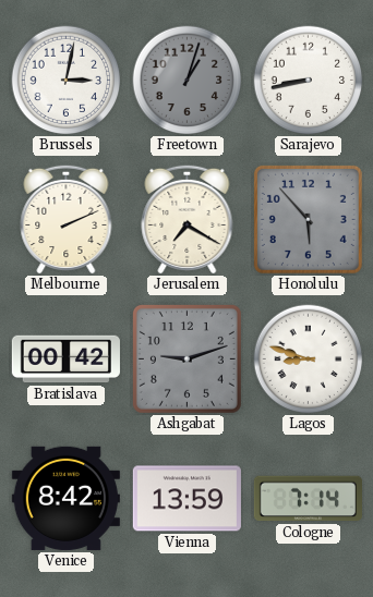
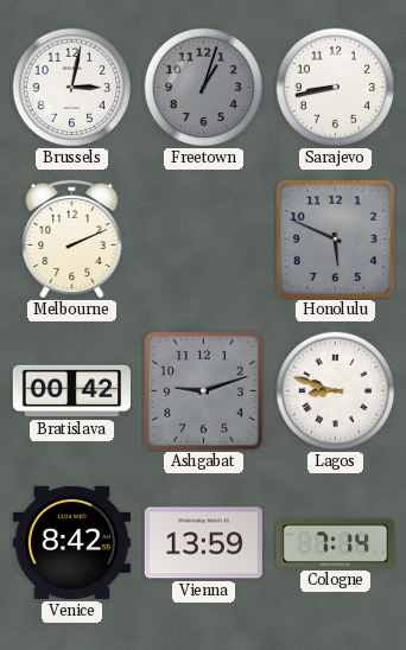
Jerusalem: 7:20 -> none
Honolulu: 5:53 -> 5:49
